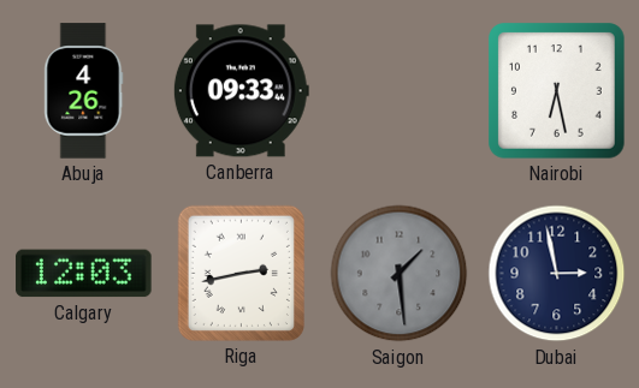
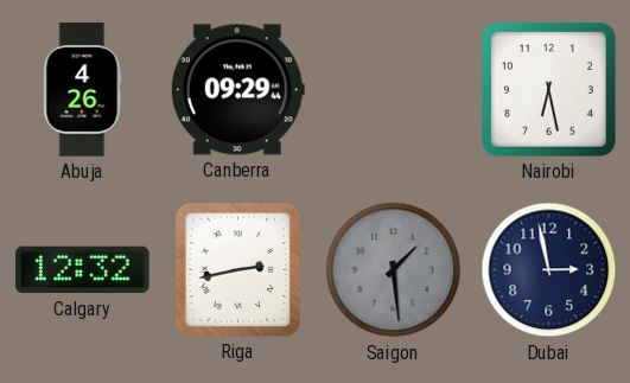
Canberra: 09:33 -> 09:29
Calgary: 12:03 -> 12:32
